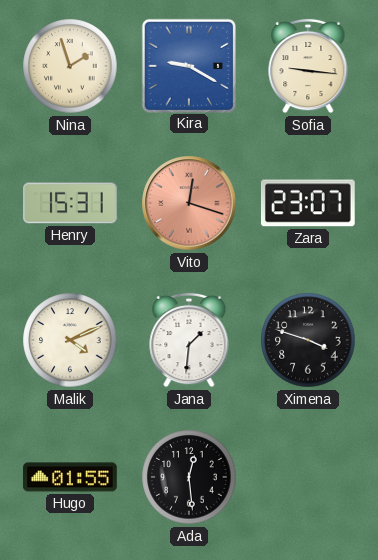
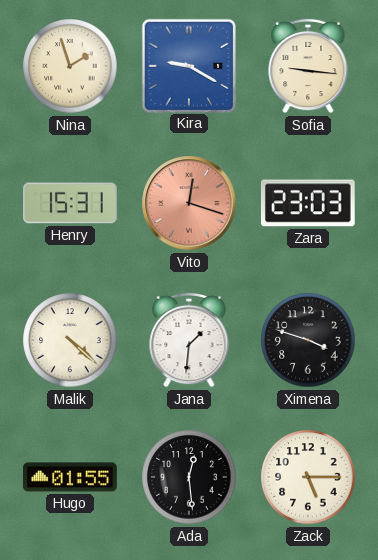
Zara: 23:07 -> 23:03
Malik: 4:11 -> 4:22
Zack: none -> 5:15
